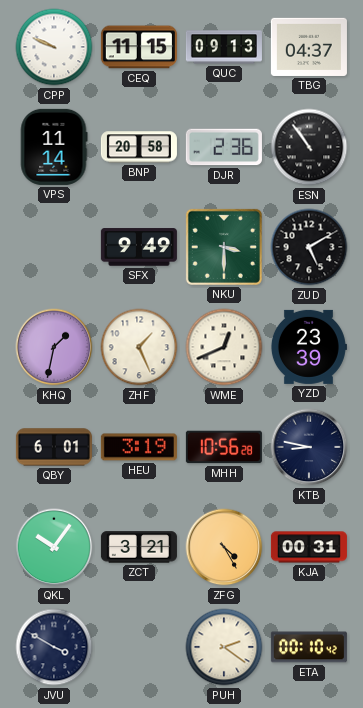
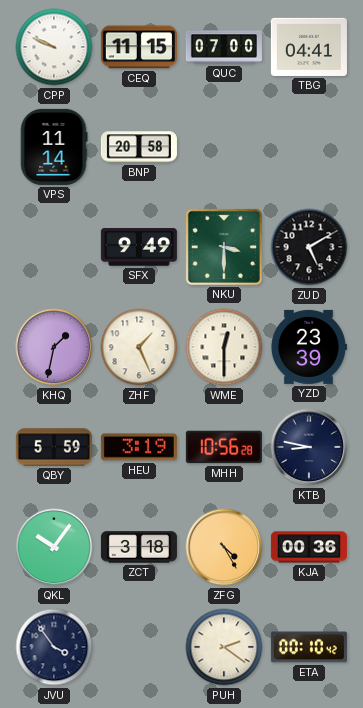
QUC: 09:13 -> 07:00
TBG: 04:37 -> 04:41
DJR: 2:36 -> none
ESN: 10:54 -> none
WME: 12:41 -> 12:30
QBY: 6:01 -> 5:59
ZCT: 3:21 -> 3:18
KJA: 00:31 -> 00:36
JVU: 3:50 -> 3:54
